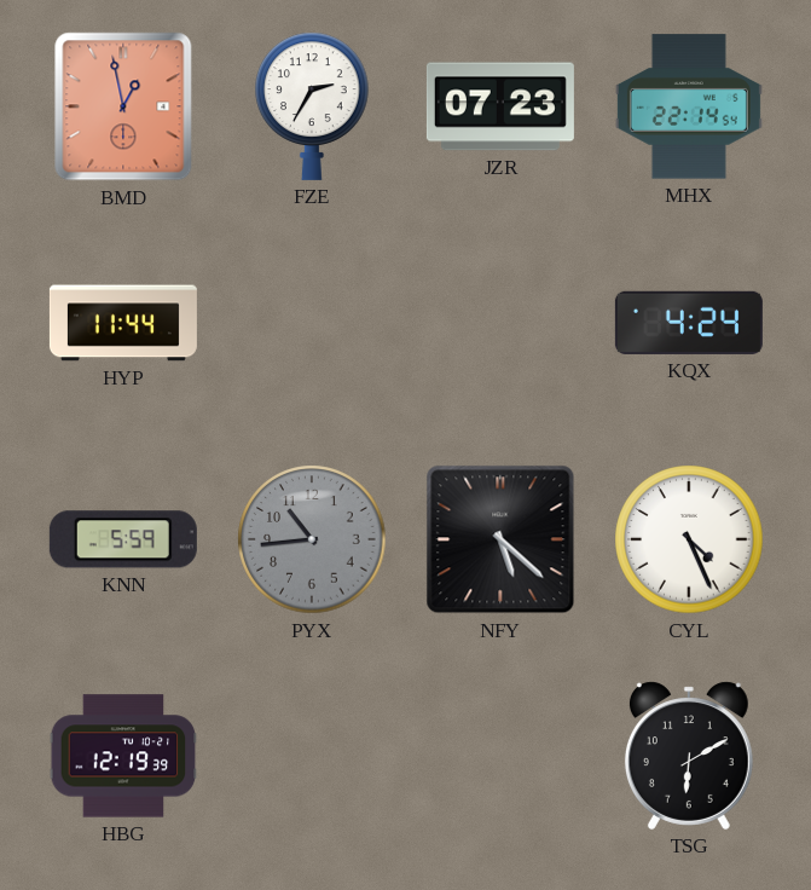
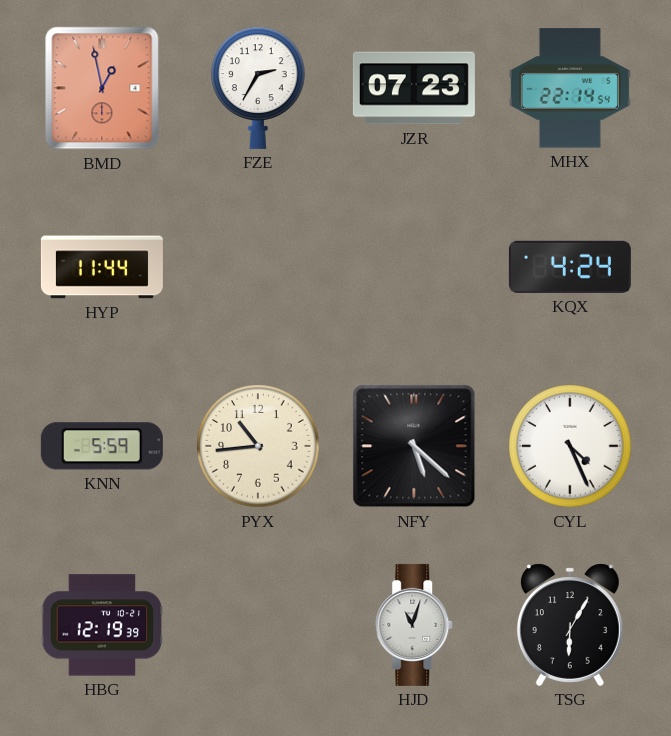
PYX dial: grey -> cream
HJD: none -> 11:03
TSG: 6:10 -> 6:05
